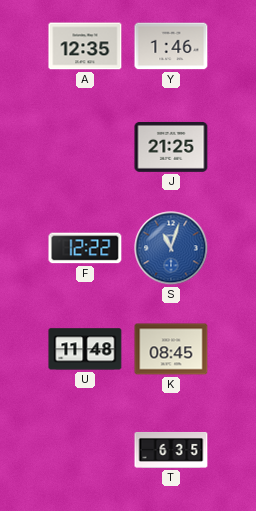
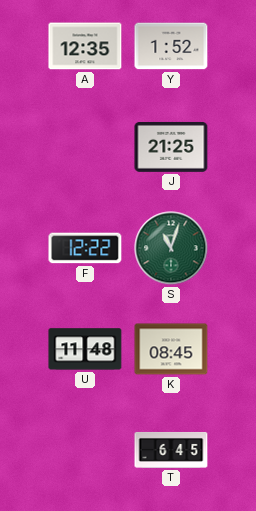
Y: 1:46 -> 1:52
S dial: blue -> green
T: 6:35 -> 6:45
